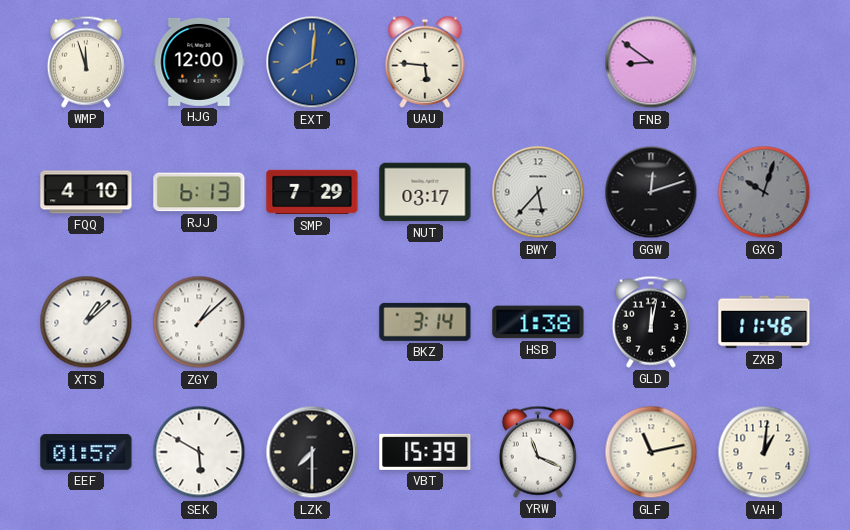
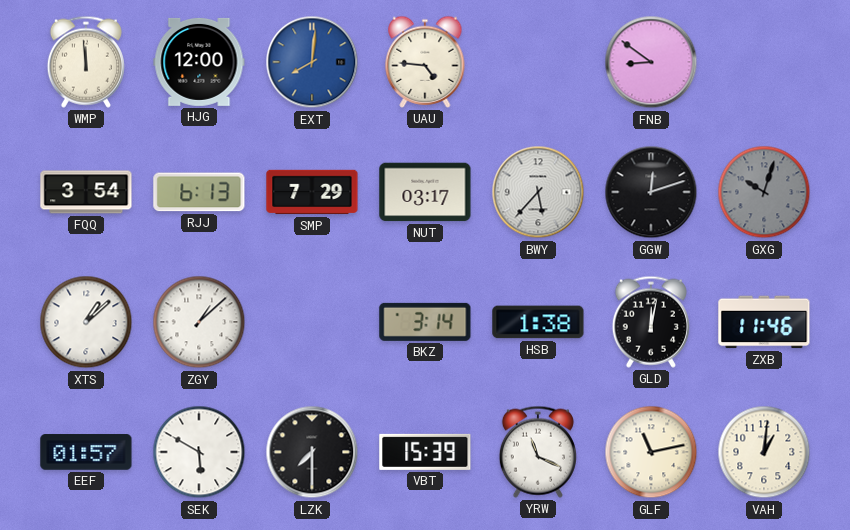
WMP: 11:57 -> 11:59
UAU: 5:46 -> 4:46
FQQ: 4:10 -> 3:54
